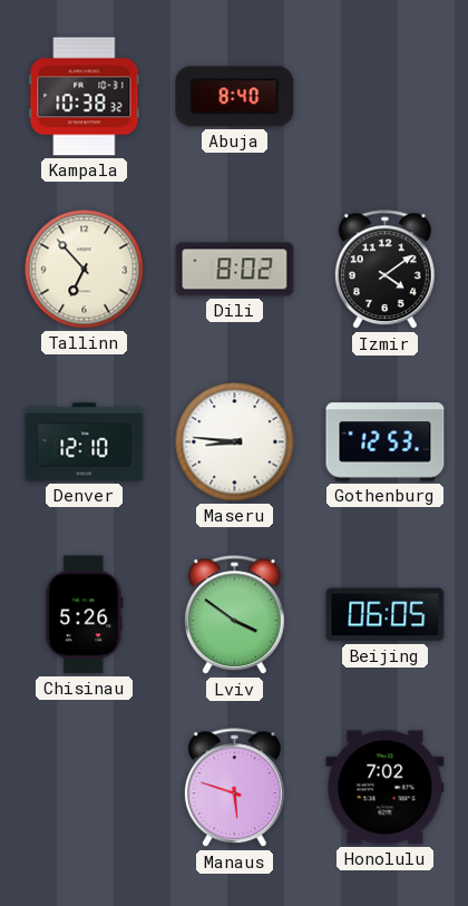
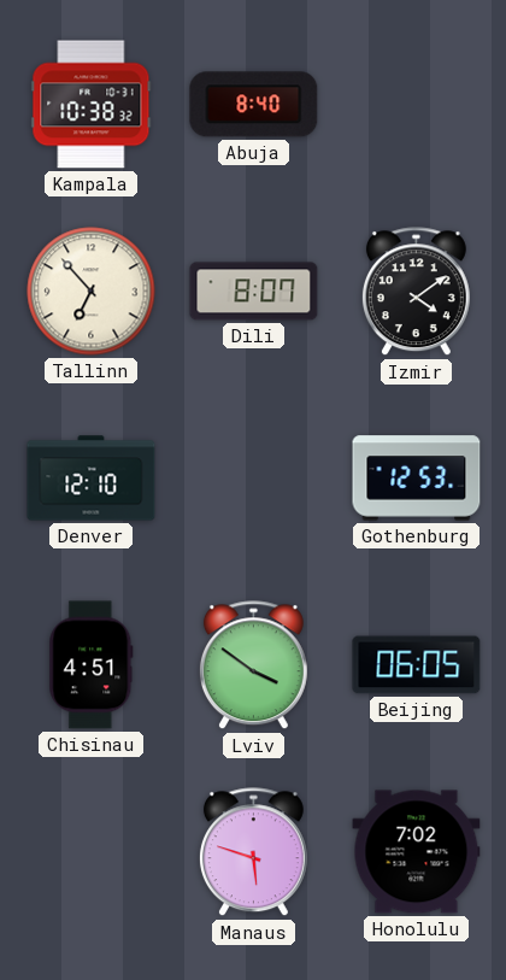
Dili: 8:02 -> 8:07
Maseru: 8:46 -> none
Chisinau: 5:26 -> 4:51
